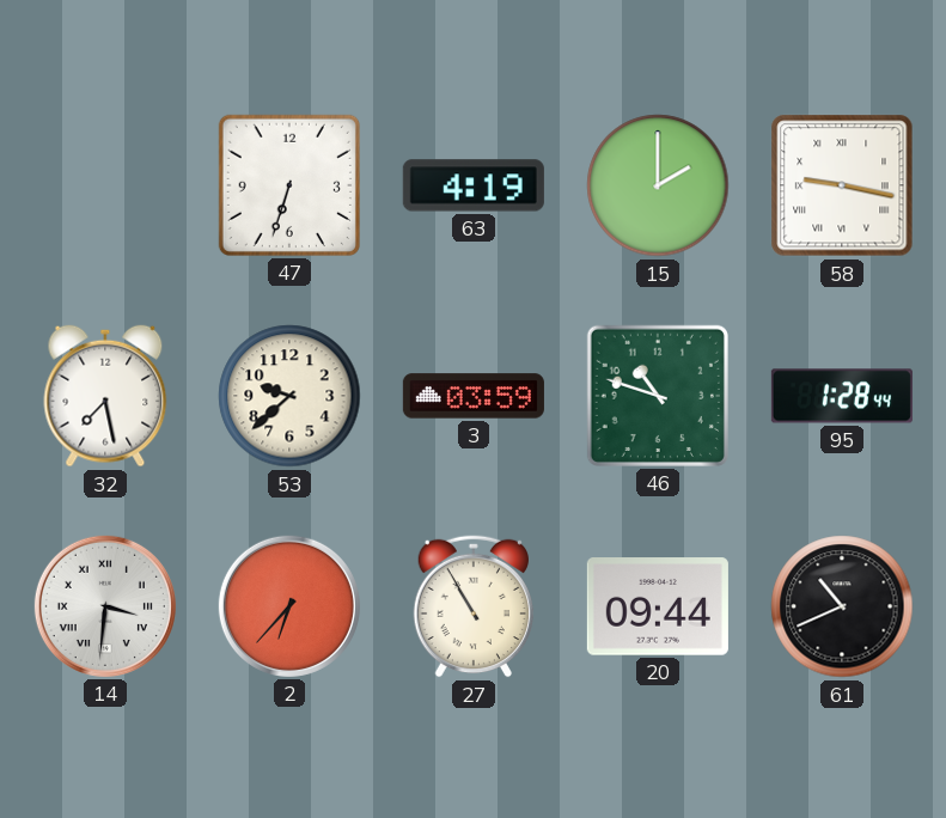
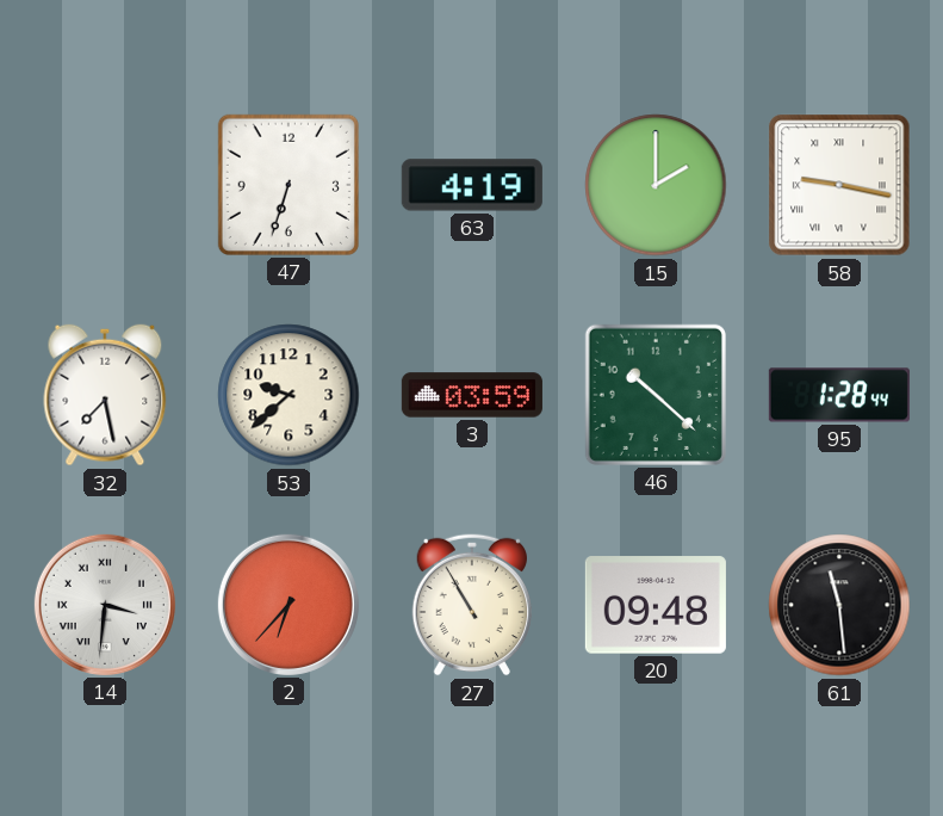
46: 10:48 -> 10:22
20: 09:44 -> 09:48
61: 10:41 -> 11:29
